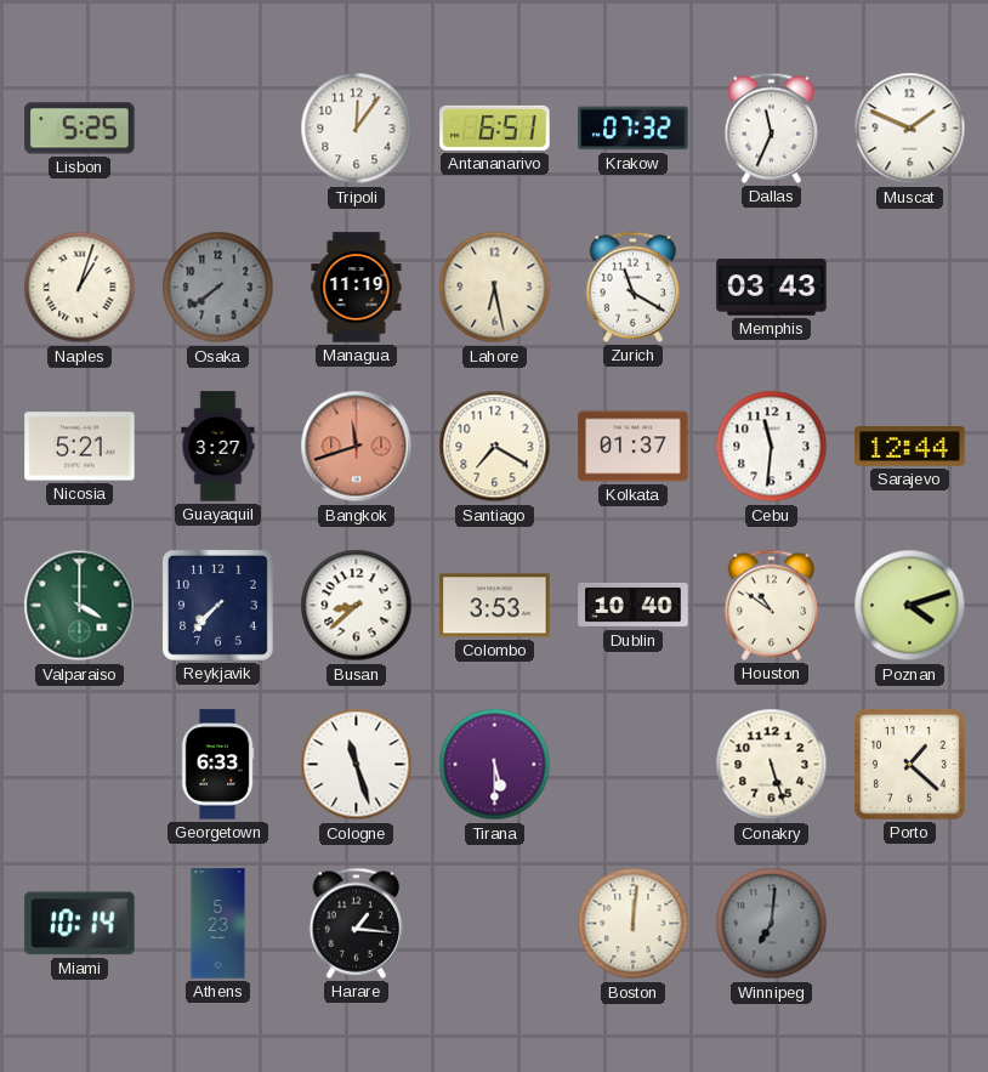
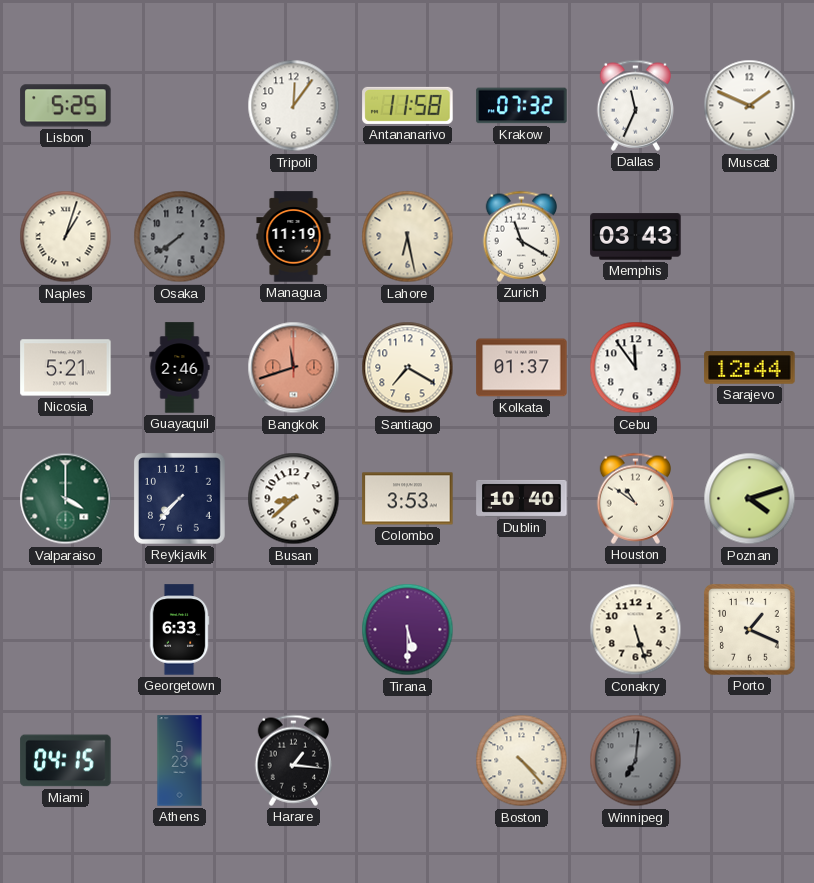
Antananarivo: 6:51 -> 11:58
Guayaquil: 3:27 -> 2:46
Cebu: 11:31 -> 11:54
Cologne: 11:27 -> none
Porto: 1:22 -> 1:19
Miami: 10:14 -> 04:15
Boston: 12:01 -> 4:23
